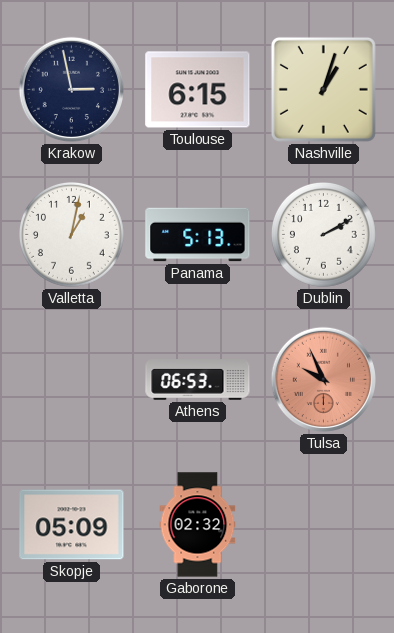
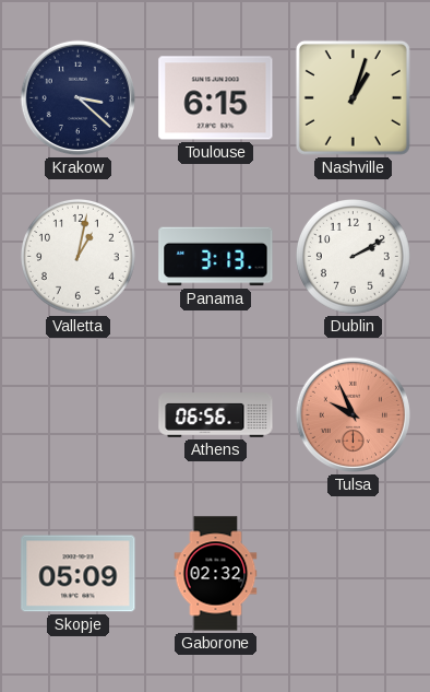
Krakow: 2:58 -> 3:22
Panama: 5:13 -> 3:13
Athens: 06:53 -> 06:56
